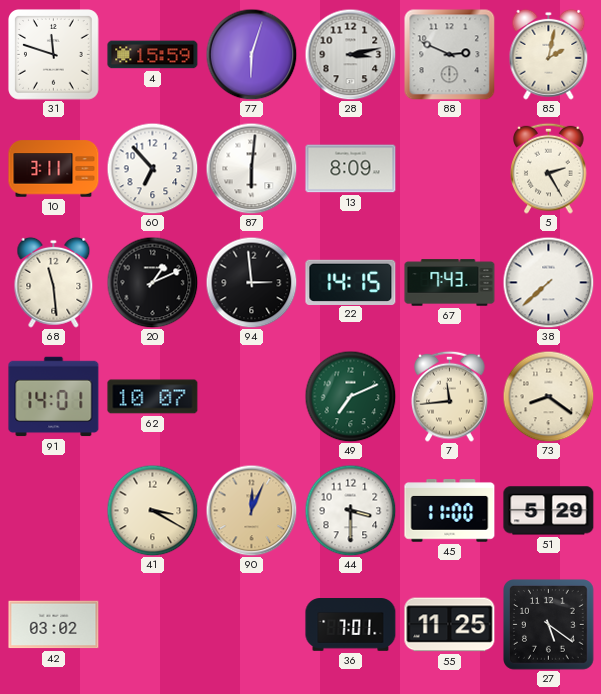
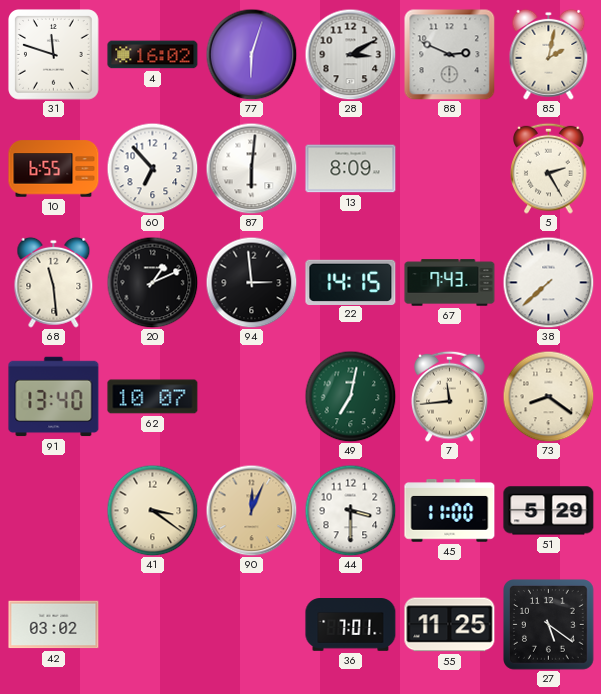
4: 15:59 -> 16:02
28: 3:13 -> 3:10
10: 3:11 -> 6:55
91: 14:01 -> 13:40
49: 7:11 -> 7:02
41: 3:20 -> 3:21
